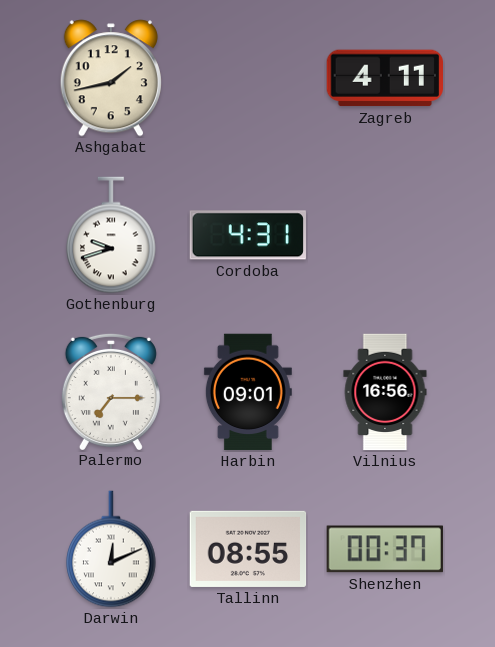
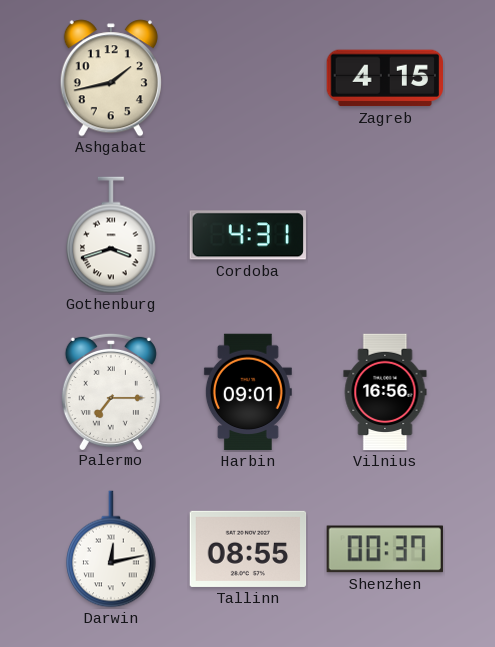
Zagreb: 4:11 -> 4:15
Gothenburg: 9:42 -> 3:42
Darwin: 12:11 -> 12:13
